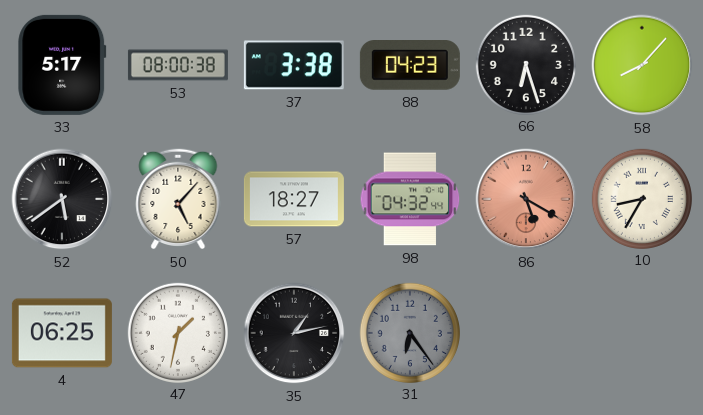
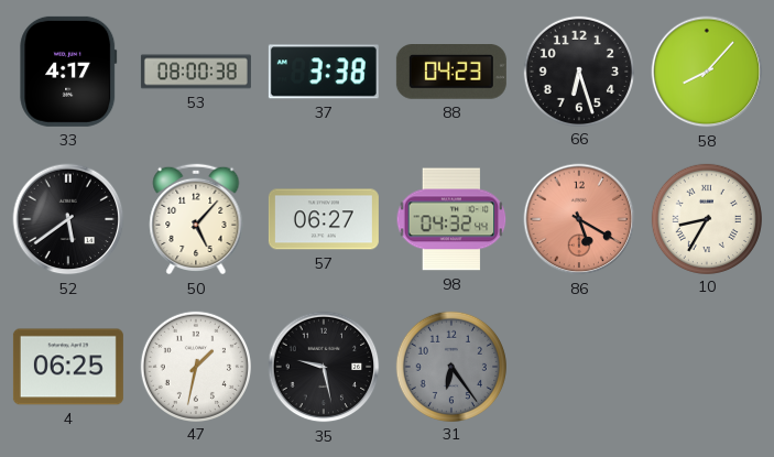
33: 5:17 -> 4:17
57: 18:27 -> 06:27
35: 1:13 -> 9:28
